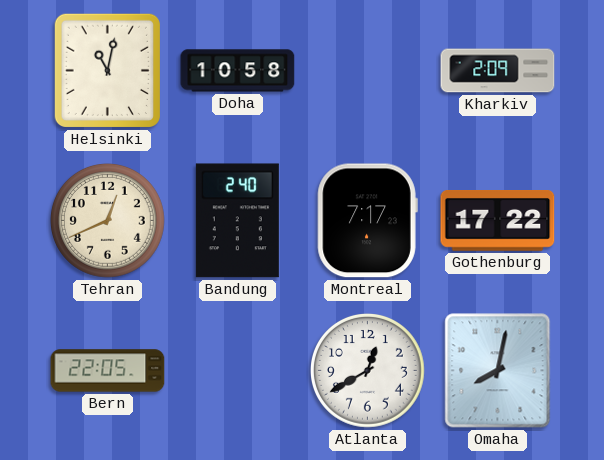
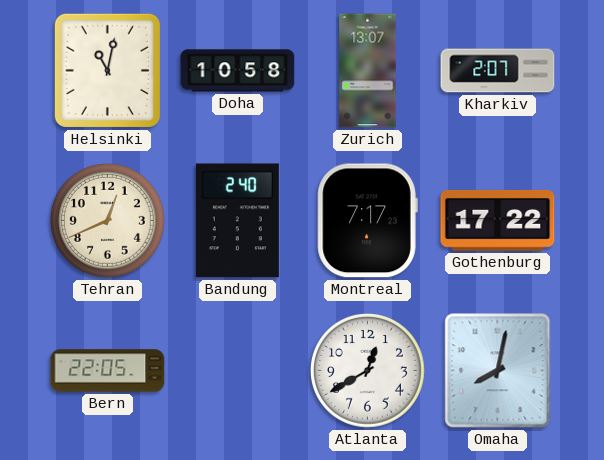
Zurich: none -> 13:07
Kharkiv: 2:09 -> 2:07
